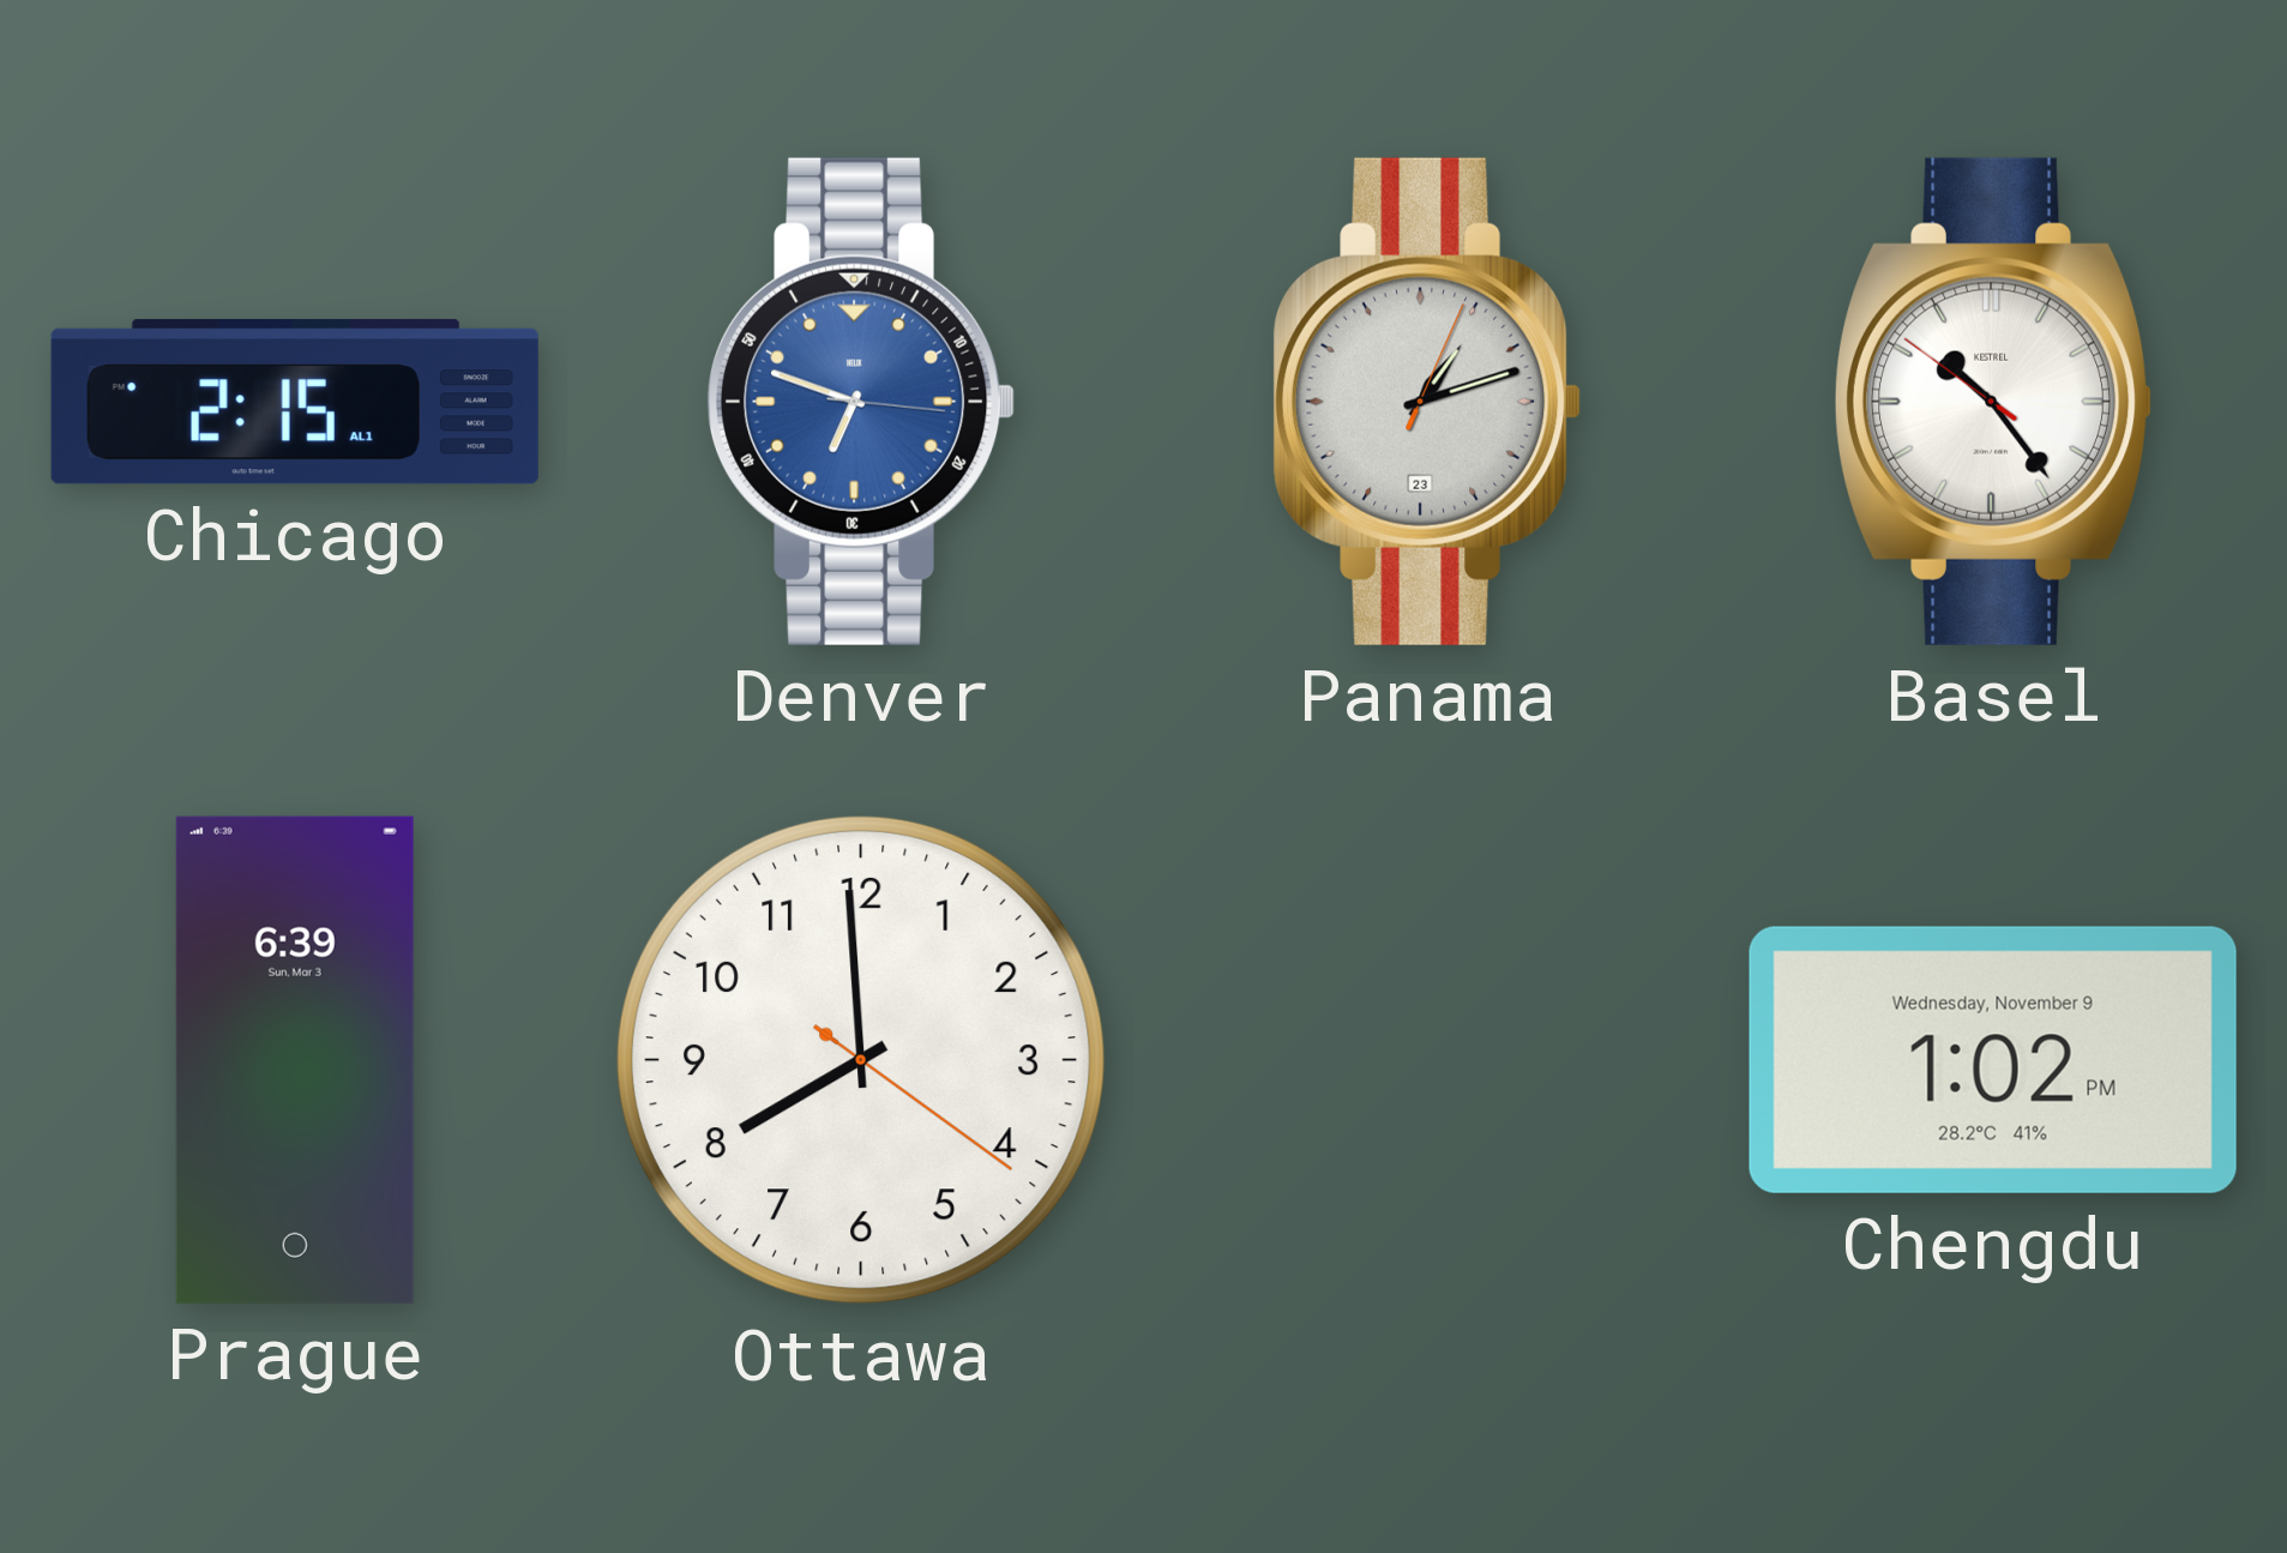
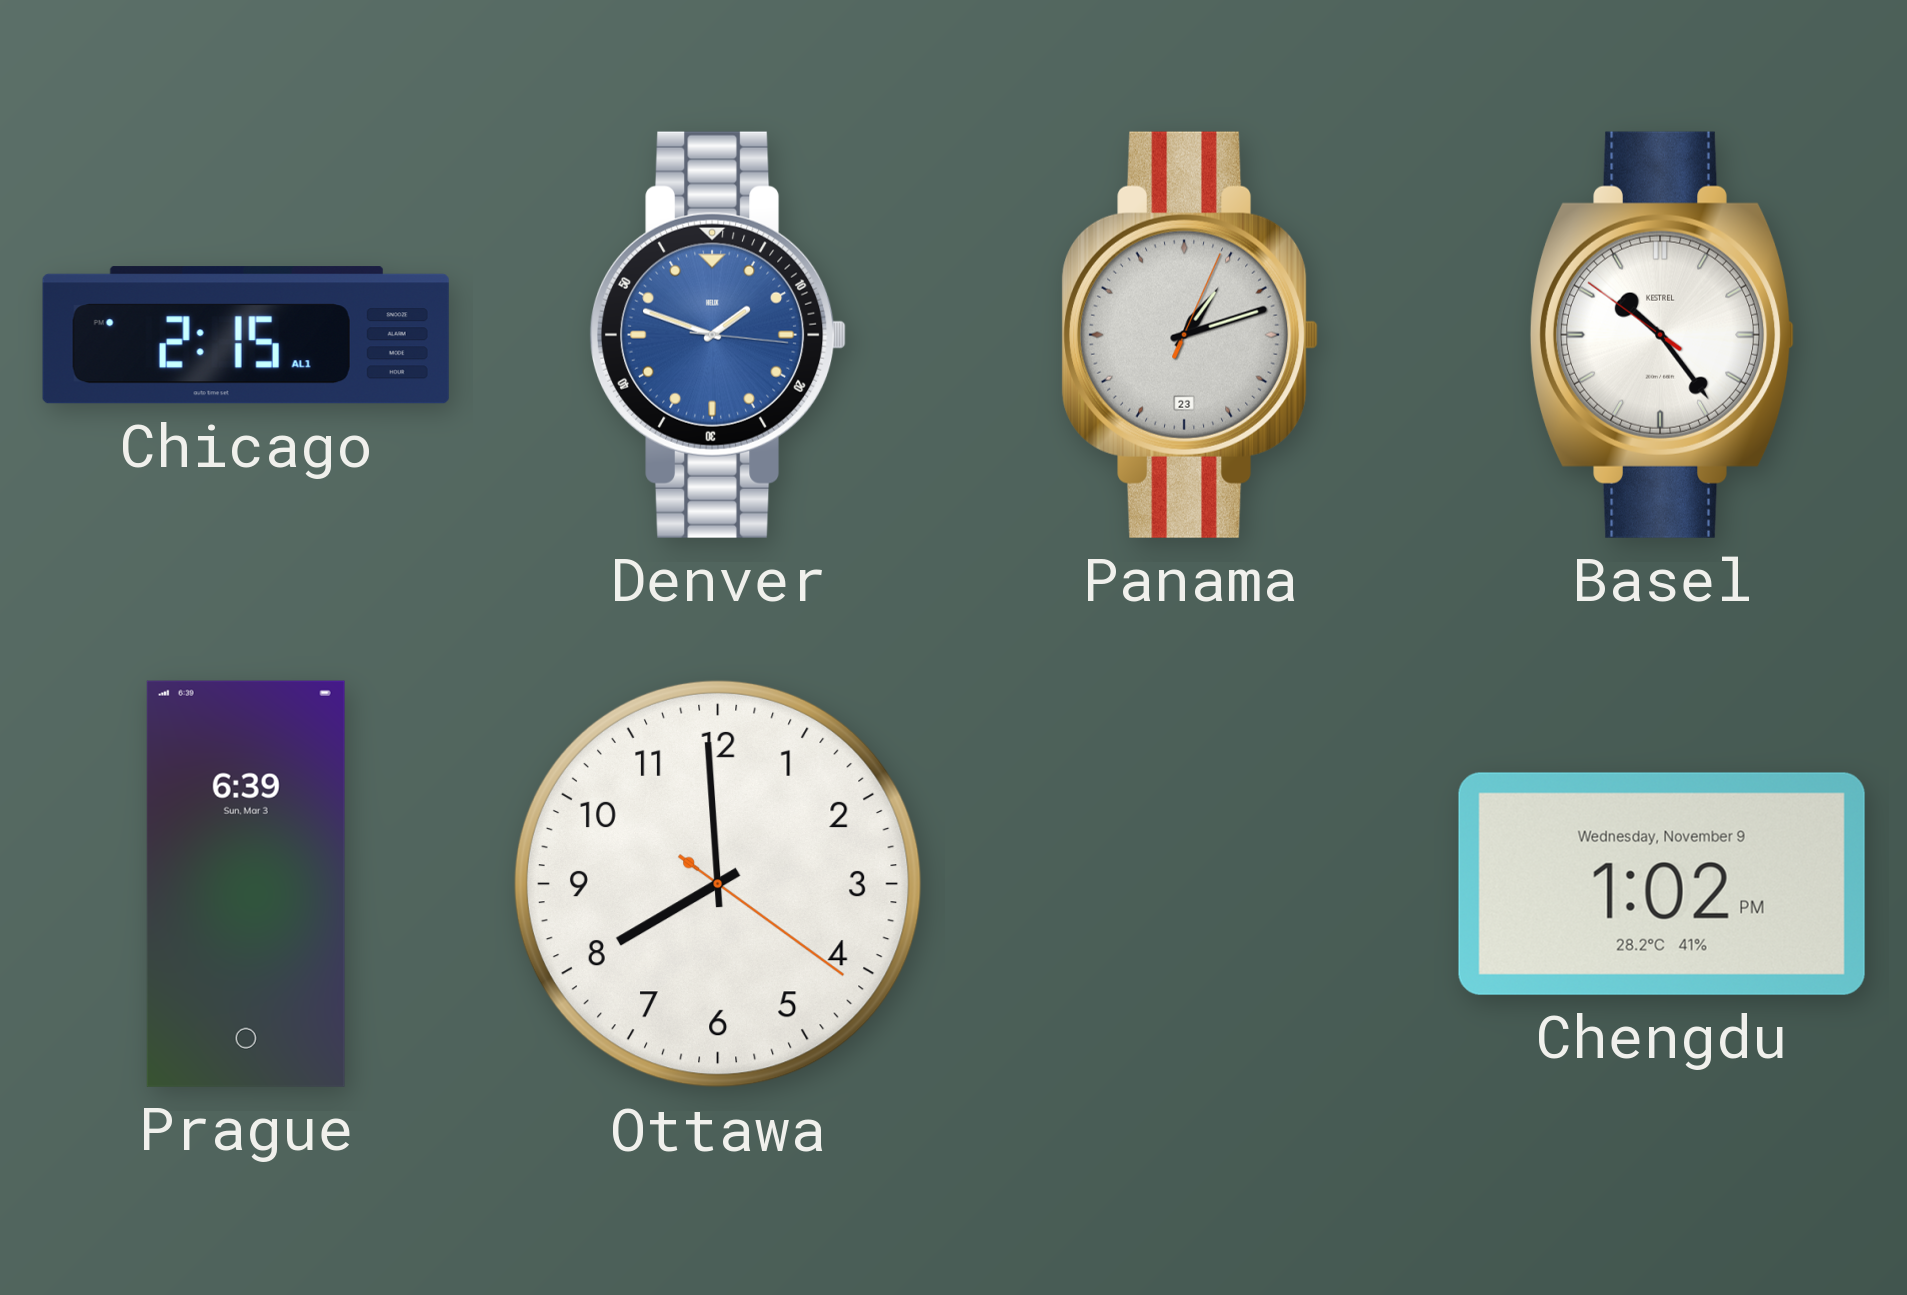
Denver: 6:48 -> 1:48
